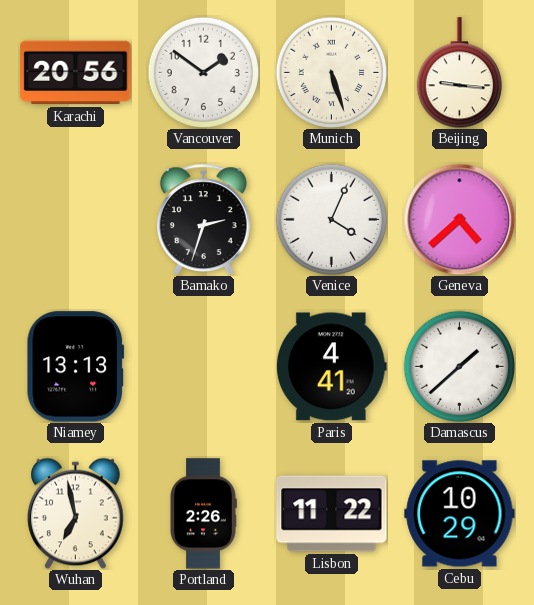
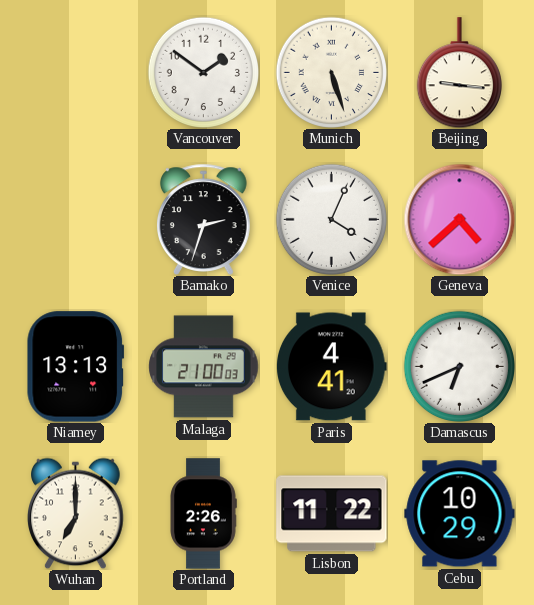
Karachi: 20:56 -> none
Malaga: none -> 21:00
Damascus: 1:38 -> 6:41
Wuhan: 6:58 -> 7:00
